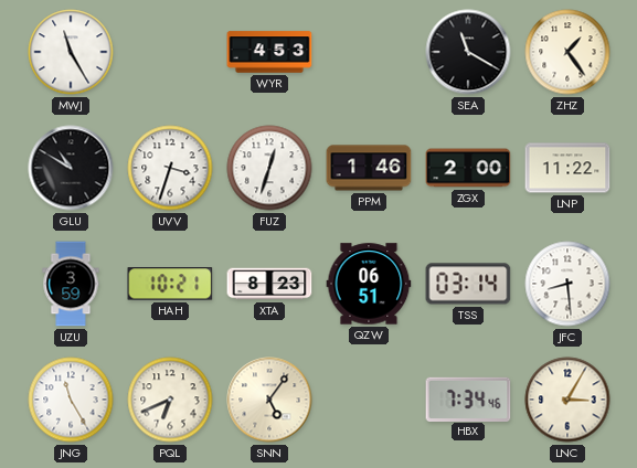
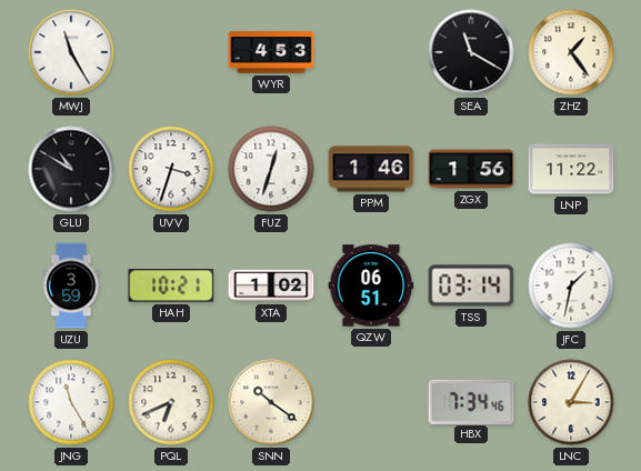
ZGX: 2:00 -> 1:56
XTA: 8:23 -> 1:02
JFC: 8:29 -> 1:32
SNN: 5:06 -> 10:21
